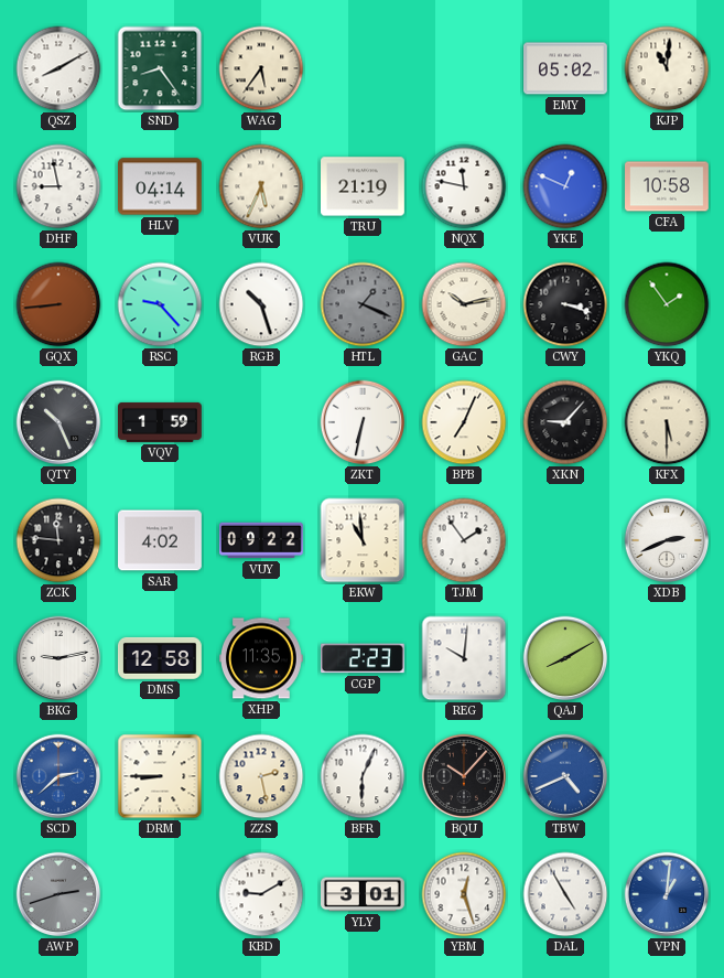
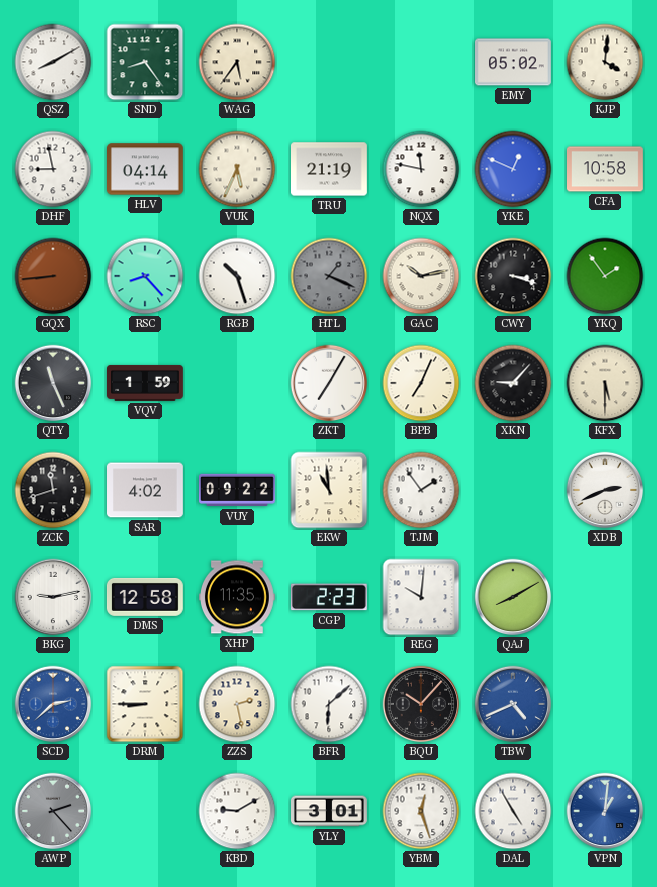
KJP: 11:01 -> 4:01
RSC: 9:23 -> 8:23
QTY: 10:26 -> 11:26
ZKT: 6:32 -> 7:05
ZCK: 11:46 -> 11:42
BFR: 6:04 -> 6:08
AWP: 2:42 -> 2:23
